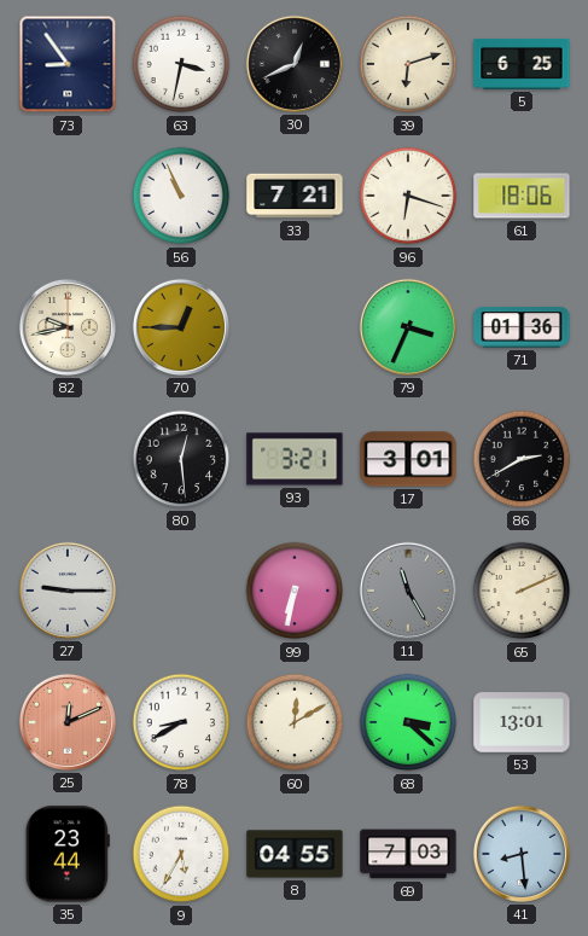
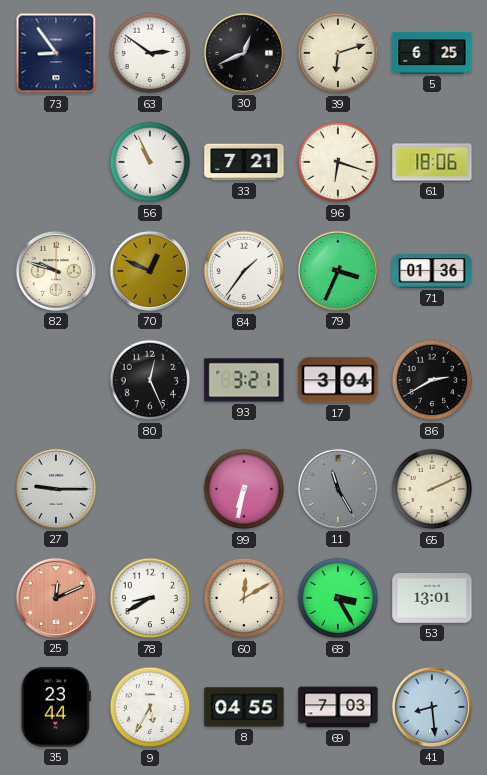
63: 3:32 -> 2:51
82: 9:43 -> 9:48
70: 12:45 -> 12:49
84: none -> 1:36
80: 12:29 -> 12:26
17: 3:01 -> 3:04
68: 3:22 -> 3:25
